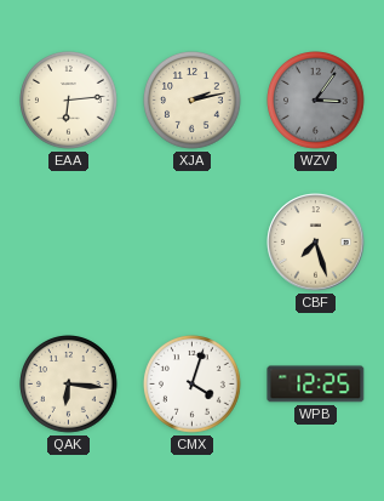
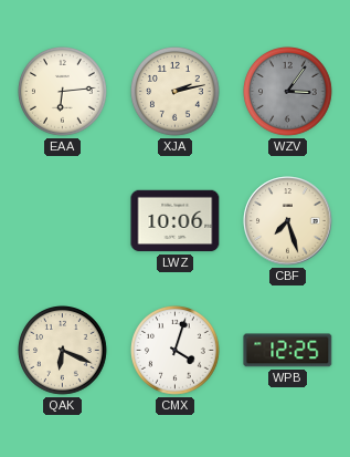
LWZ: none -> 10:06
QAK: 6:16 -> 6:19
